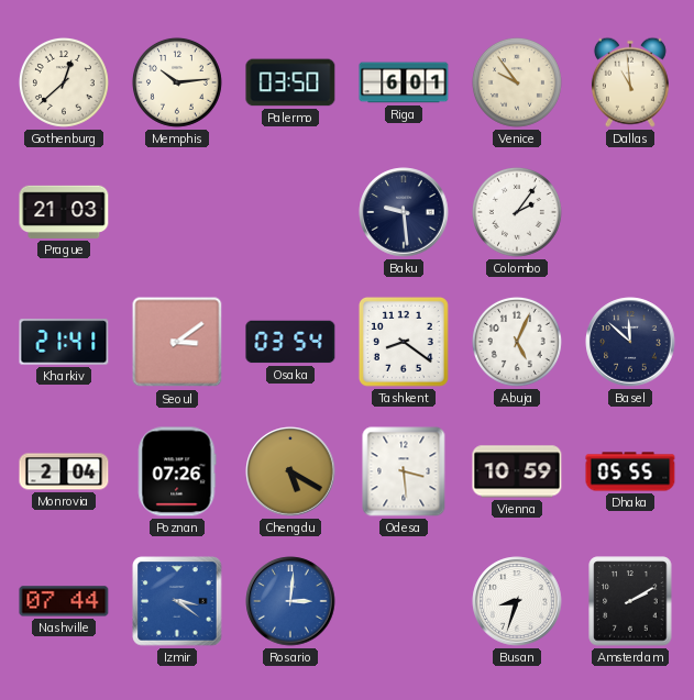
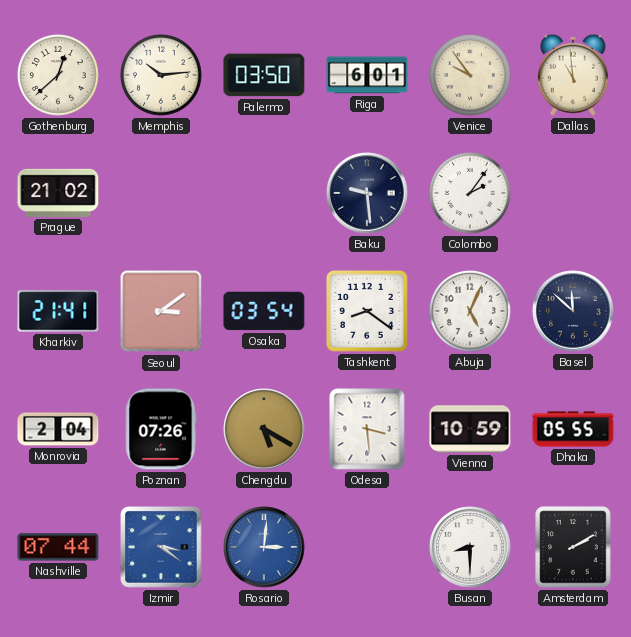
Prague: 21:03 -> 21:02
Busan: 8:33 -> 8:30
